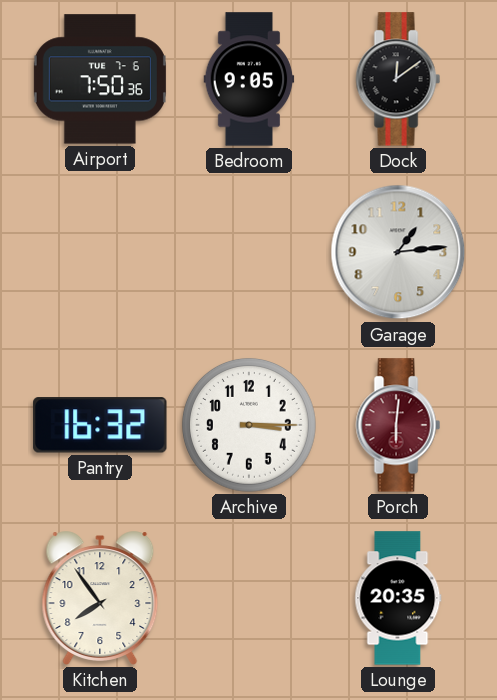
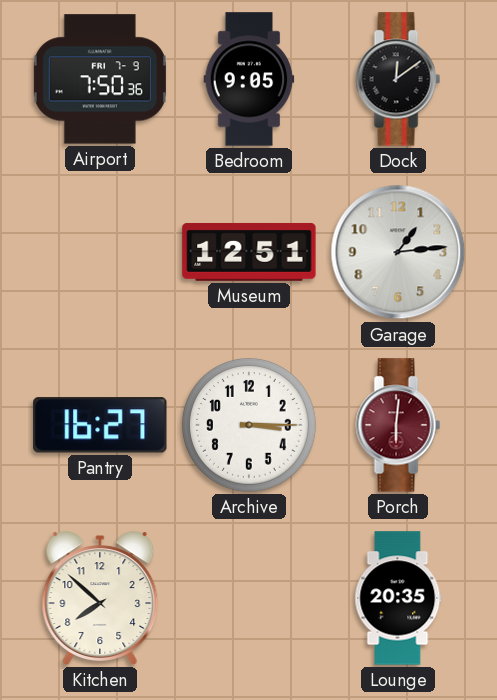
Airport date: TUE 7-6 -> FRI 7-9
Museum: none -> 12:51
Pantry: 16:32 -> 16:27
Kitchen: 7:54 -> 7:52
